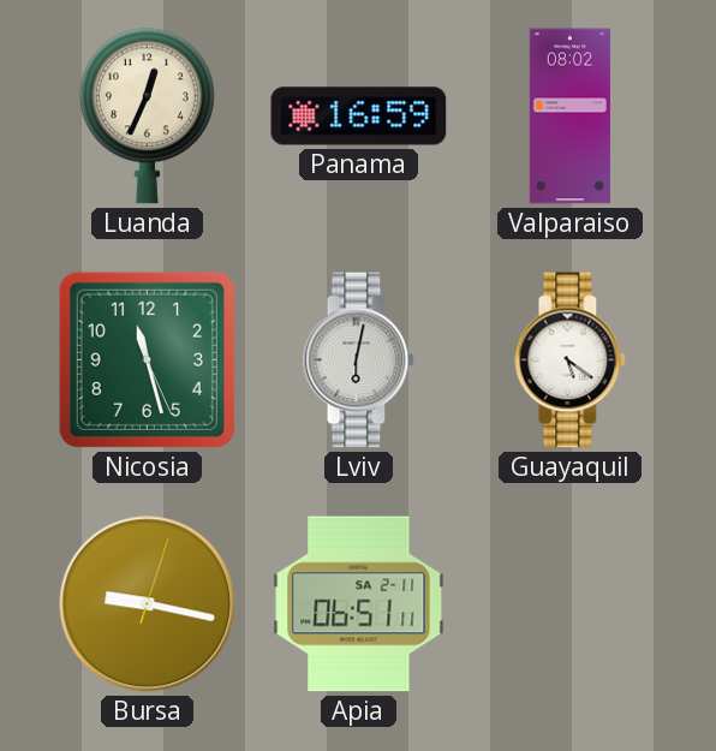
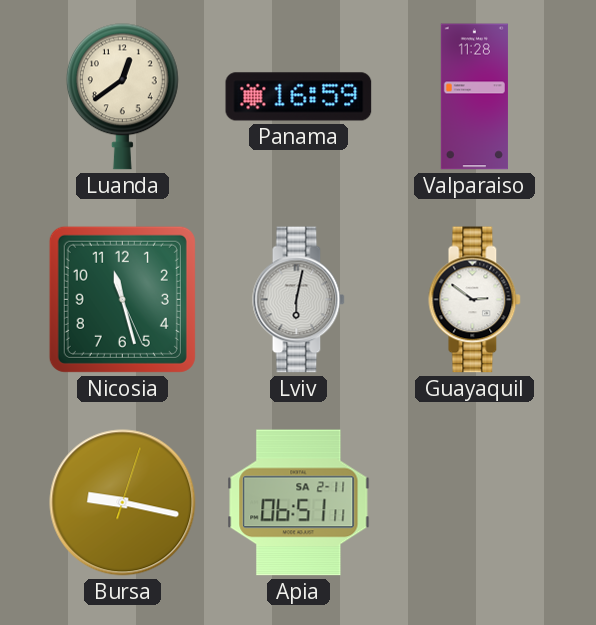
Luanda: 12:34 -> 12:39
Valparaiso: 08:02 -> 11:28
Guayaquil: 5:21 -> 2:51
